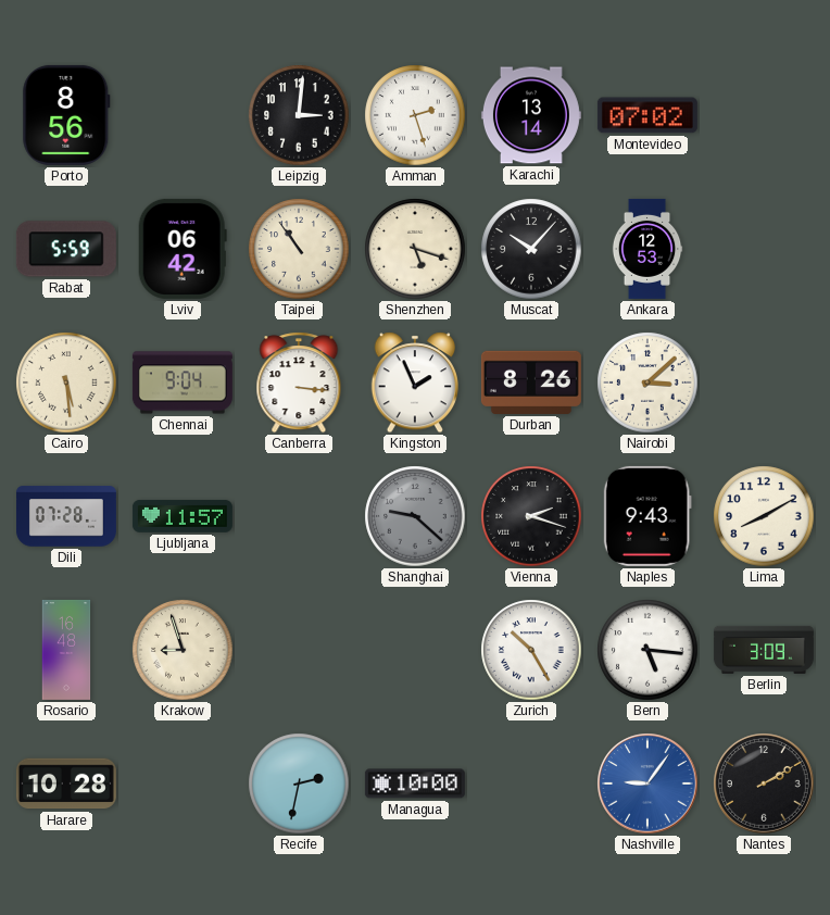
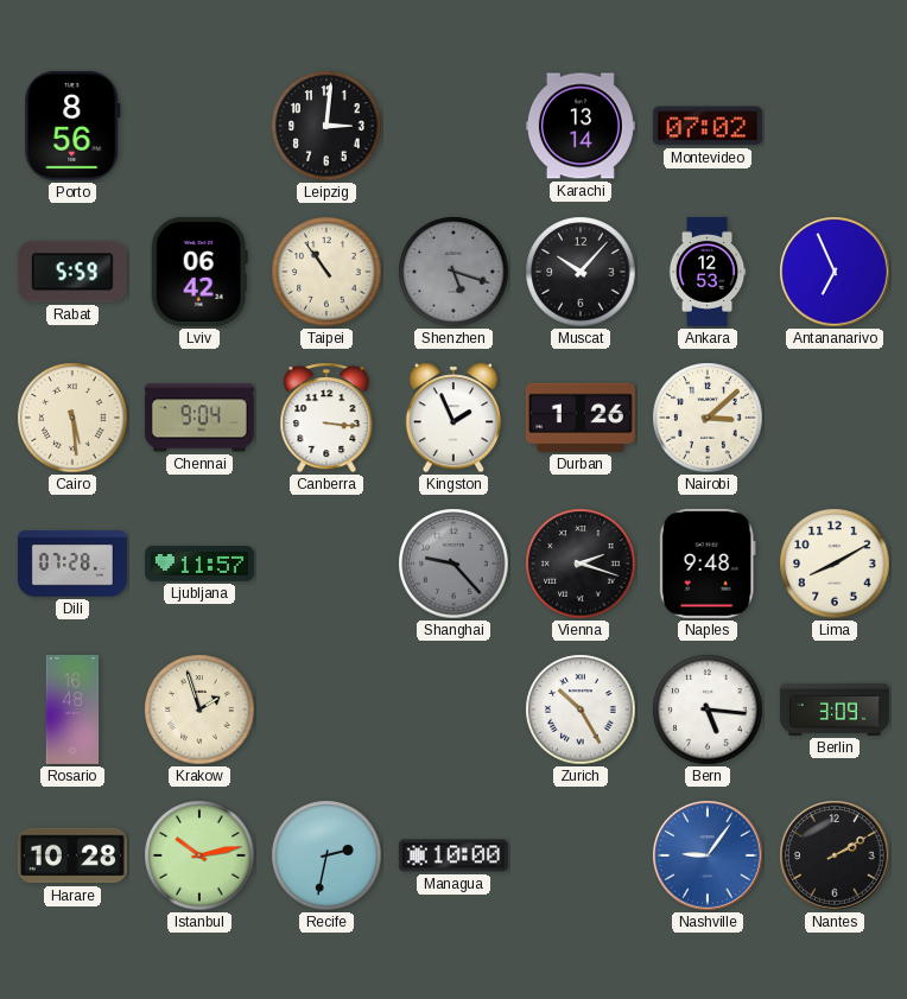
Amman: 2:27 -> none
Shenzhen dial: cream -> grey
Antananarivo: none -> 6:56
Durban: 8:26 -> 1:26
Shanghai: 9:22 -> 9:23
Naples: 9:43 -> 9:48
Krakow: 8:57 -> 1:57
Istanbul: none -> 10:13
